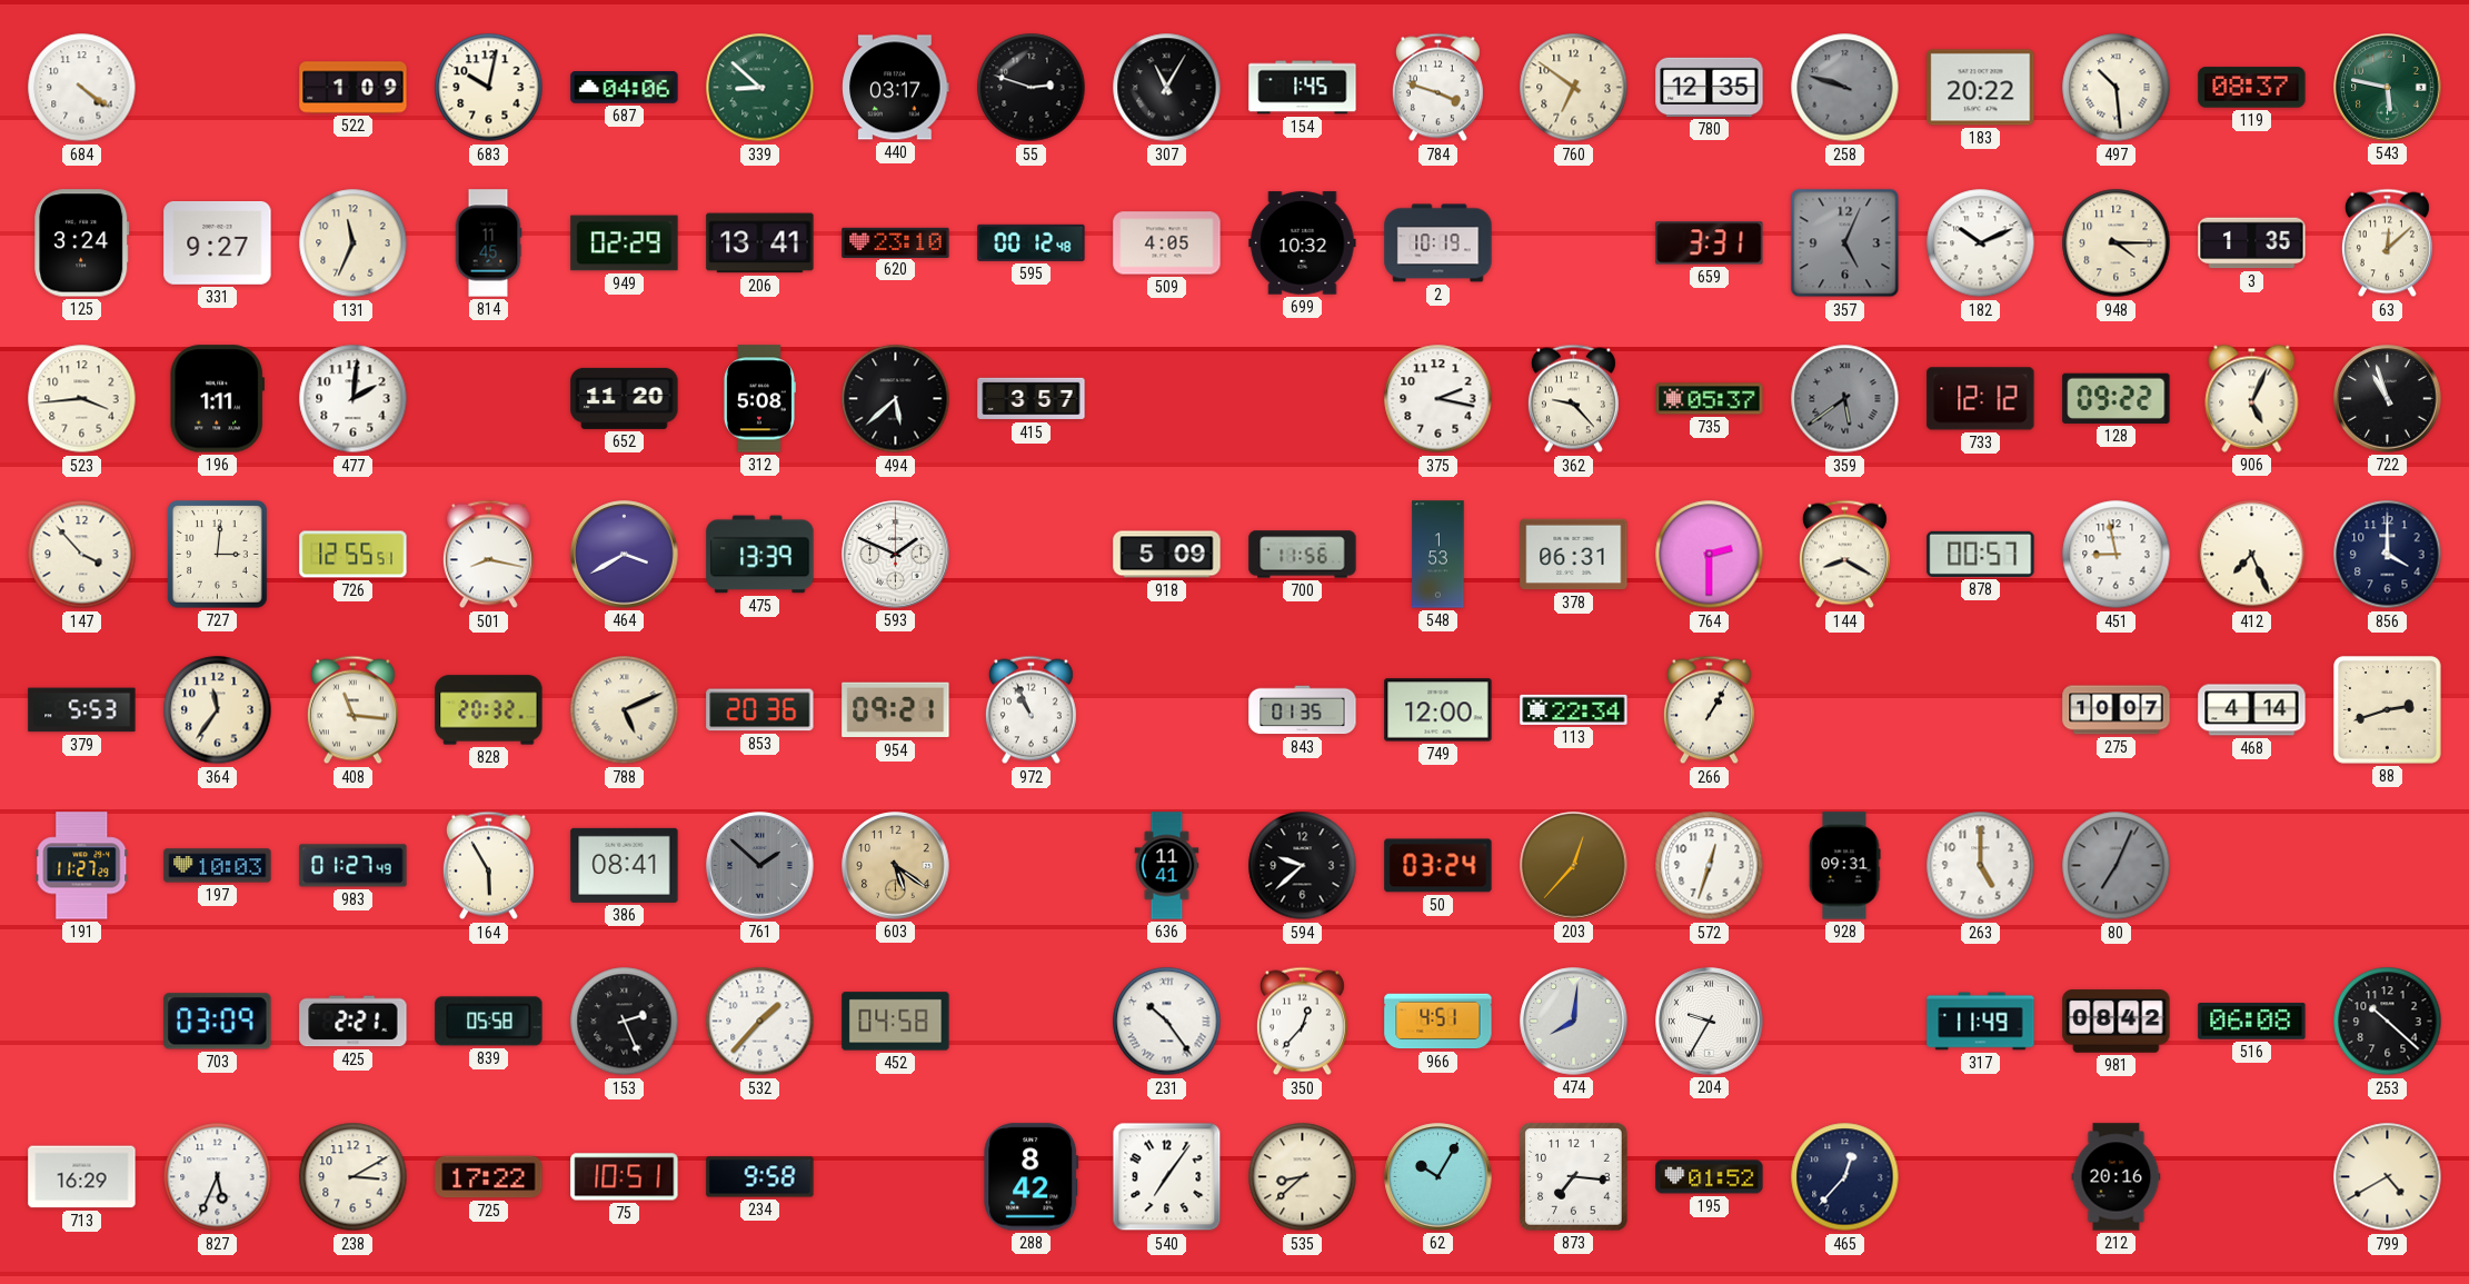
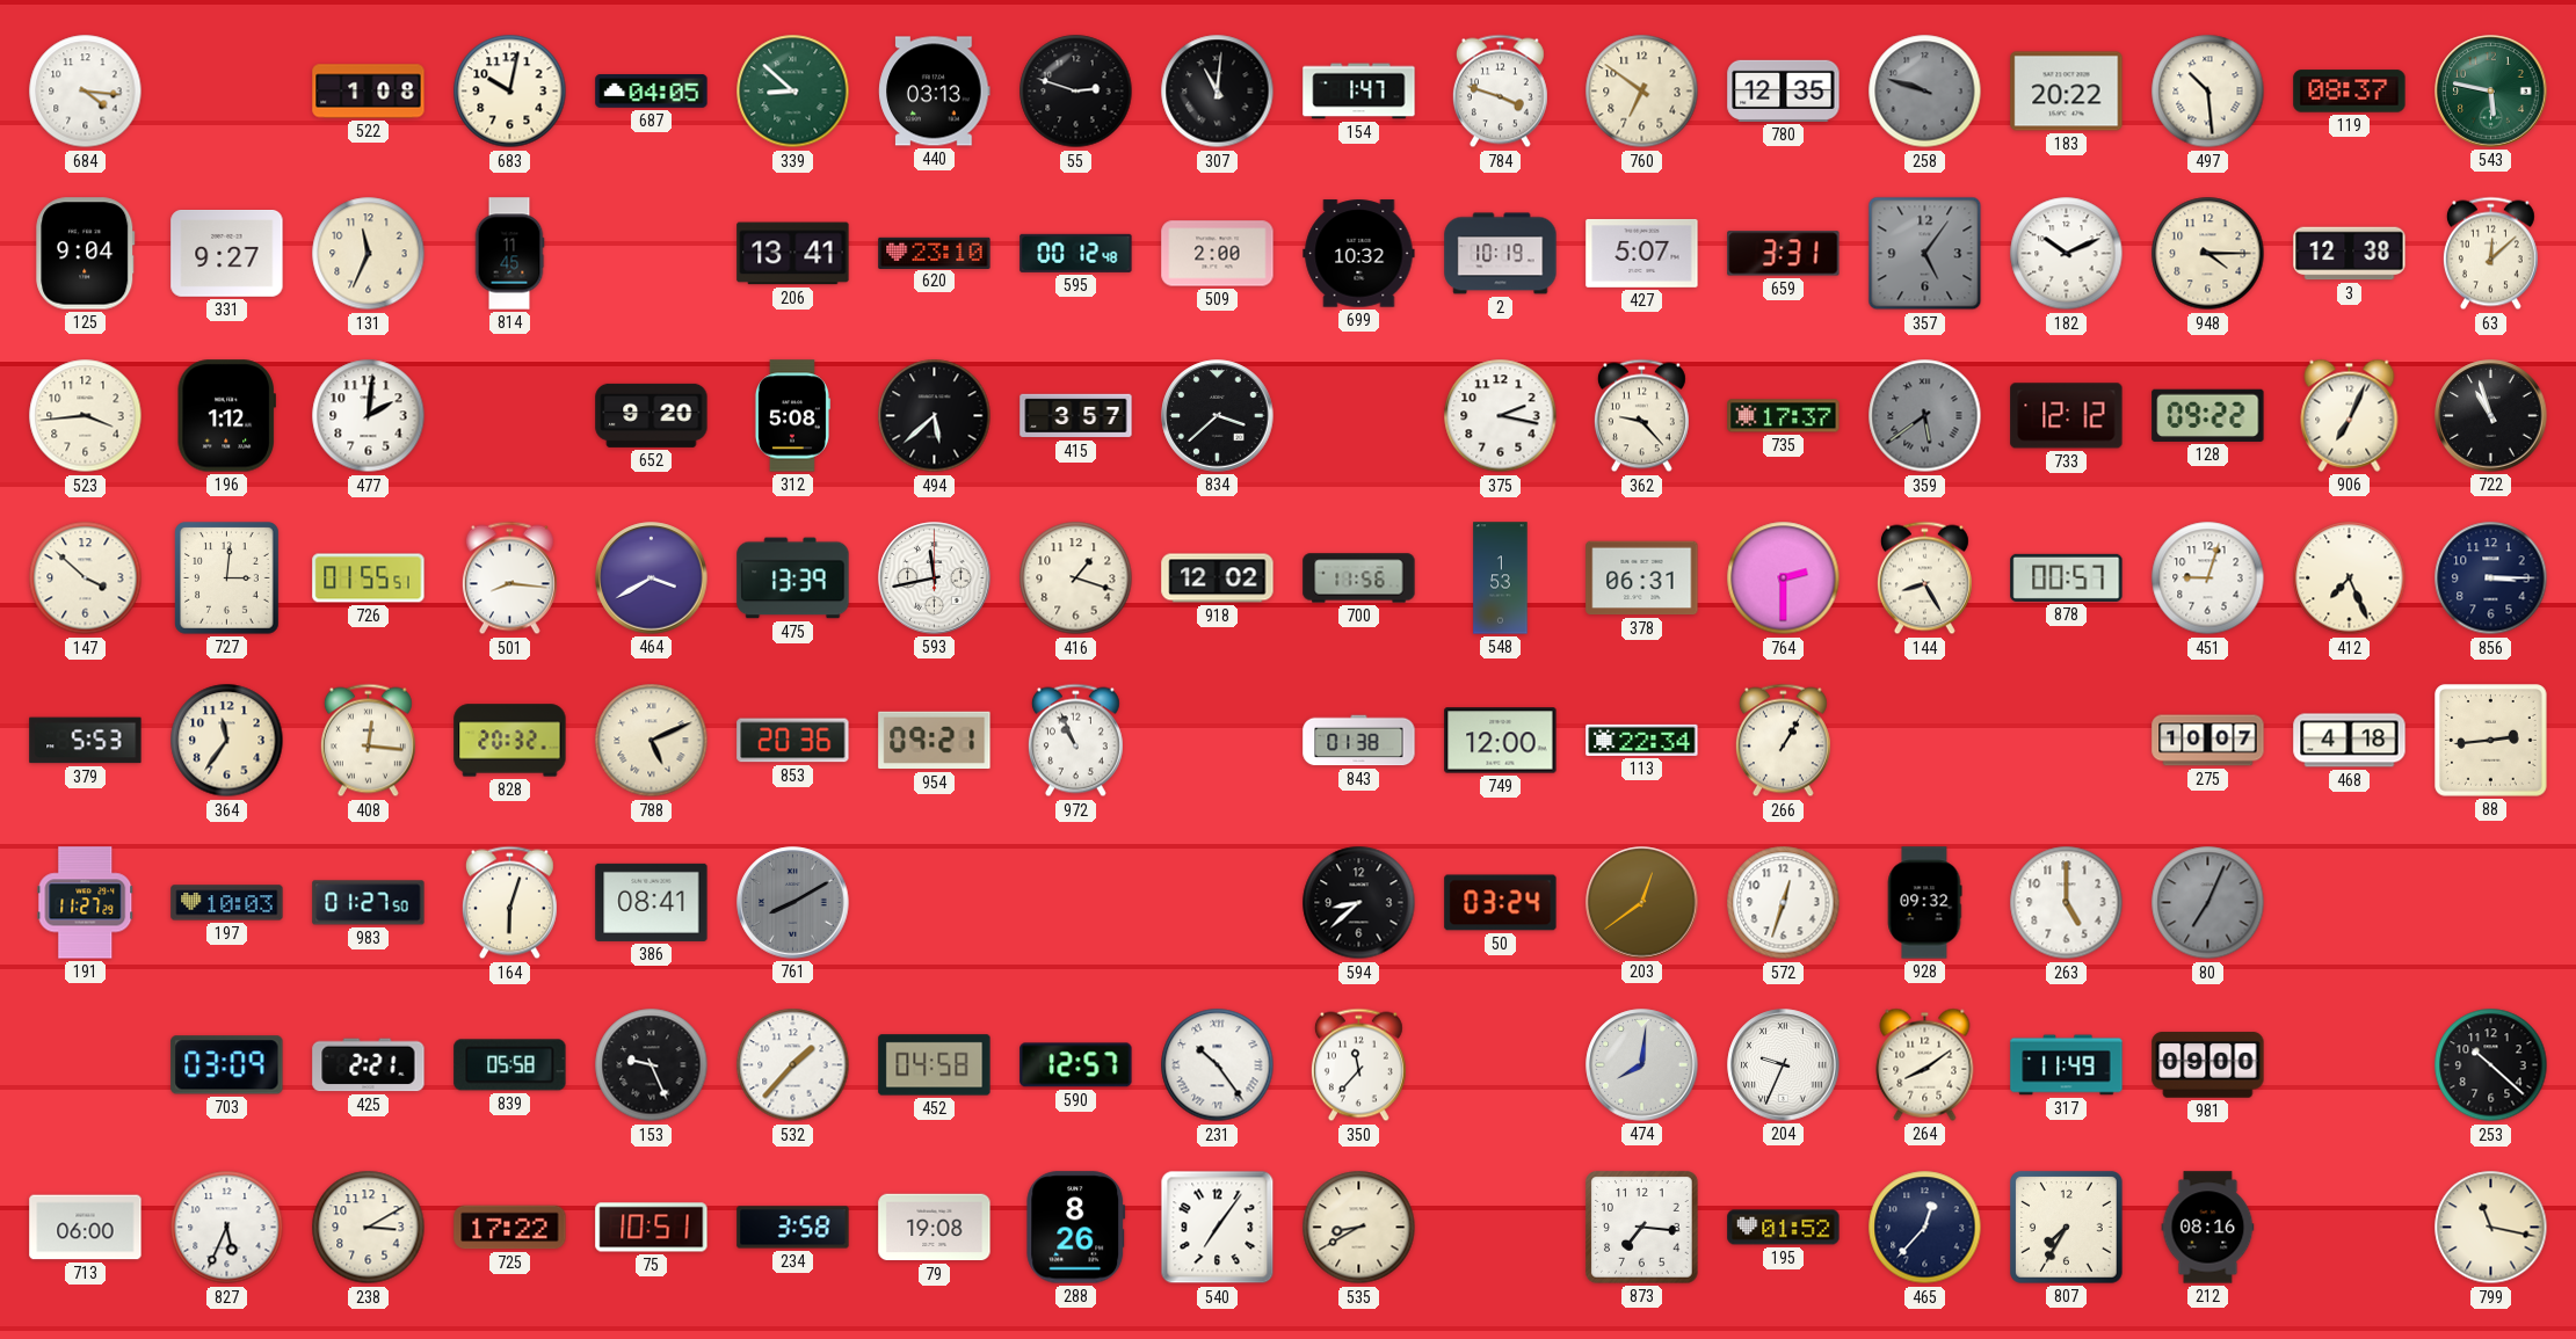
684: 4:21 -> 4:16
522: 1:09 -> 1:08
687: 04:06 -> 04:05
440: 03:17 -> 03:13
307: 11:05 -> 11:01
154: 1:45 -> 1:47
125: 3:24 -> 9:04
949: 02:29 -> none
509: 4:05 -> 2:00
427: none -> 5:07
357: 5:04 -> 5:06
3: 1:35 -> 12:38
196: 1:11 -> 1:12
652: 11:20 -> 9:20
834: none -> 3:38
735: 05:37 -> 17:37
906: 5:04 -> 7:04
147: 3:53 -> 3:52
726: 12:55 -> 01:55
501: 8:17 -> 8:16
593: 1:49 -> 11:43
416: none -> 1:18
918: 5:09 -> 12:02
144: 8:20 -> 8:25
451: 8:58 -> 9:03
856: 4:00 -> 3:15
408: 11:16 -> 12:16
843: 01:35 -> 01:38
468: 4:14 -> 4:18
88: 2:42 -> 2:44
983: 01:27:49 -> 01:27:50
164: 5:55 -> 6:03
761: 1:52 -> 8:10
603: 5:21 -> none
636: 11:41 -> none
594: 9:38 -> 8:38
203: 12:37 -> 12:39
928: 09:31 -> 09:32
153: 2:26 -> 9:26
590: none -> 12:57
350: 12:37 -> 11:37
966: 4:51 -> none
204: 9:35 -> 9:34
264: none -> 8:09
981: 08:42 -> 09:00
516: 06:08 -> none
713: 16:29 -> 06:00
234: 9:58 -> 3:58
79: none -> 19:08
288: 8:42 -> 8:26
535: 8:38 -> 8:40
62: 10:05 -> none
807: none -> 7:35
212: 20:16 -> 08:16
799: 4:40 -> 11:17
